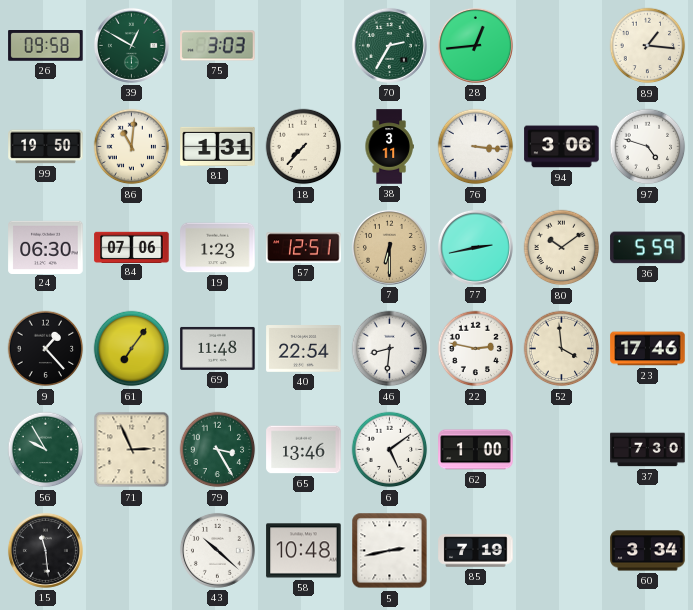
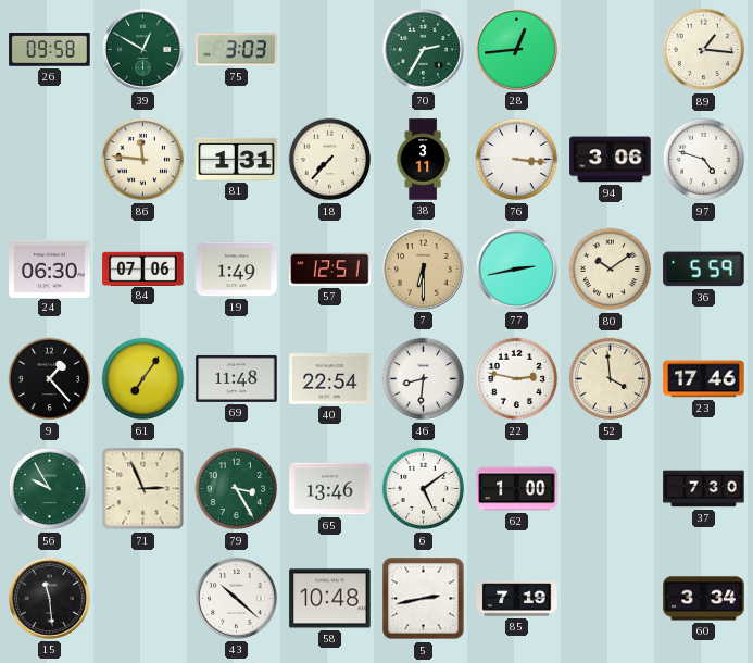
99: 19:50 -> none
86: 11:01 -> 11:46
19: 1:23 -> 1:49
